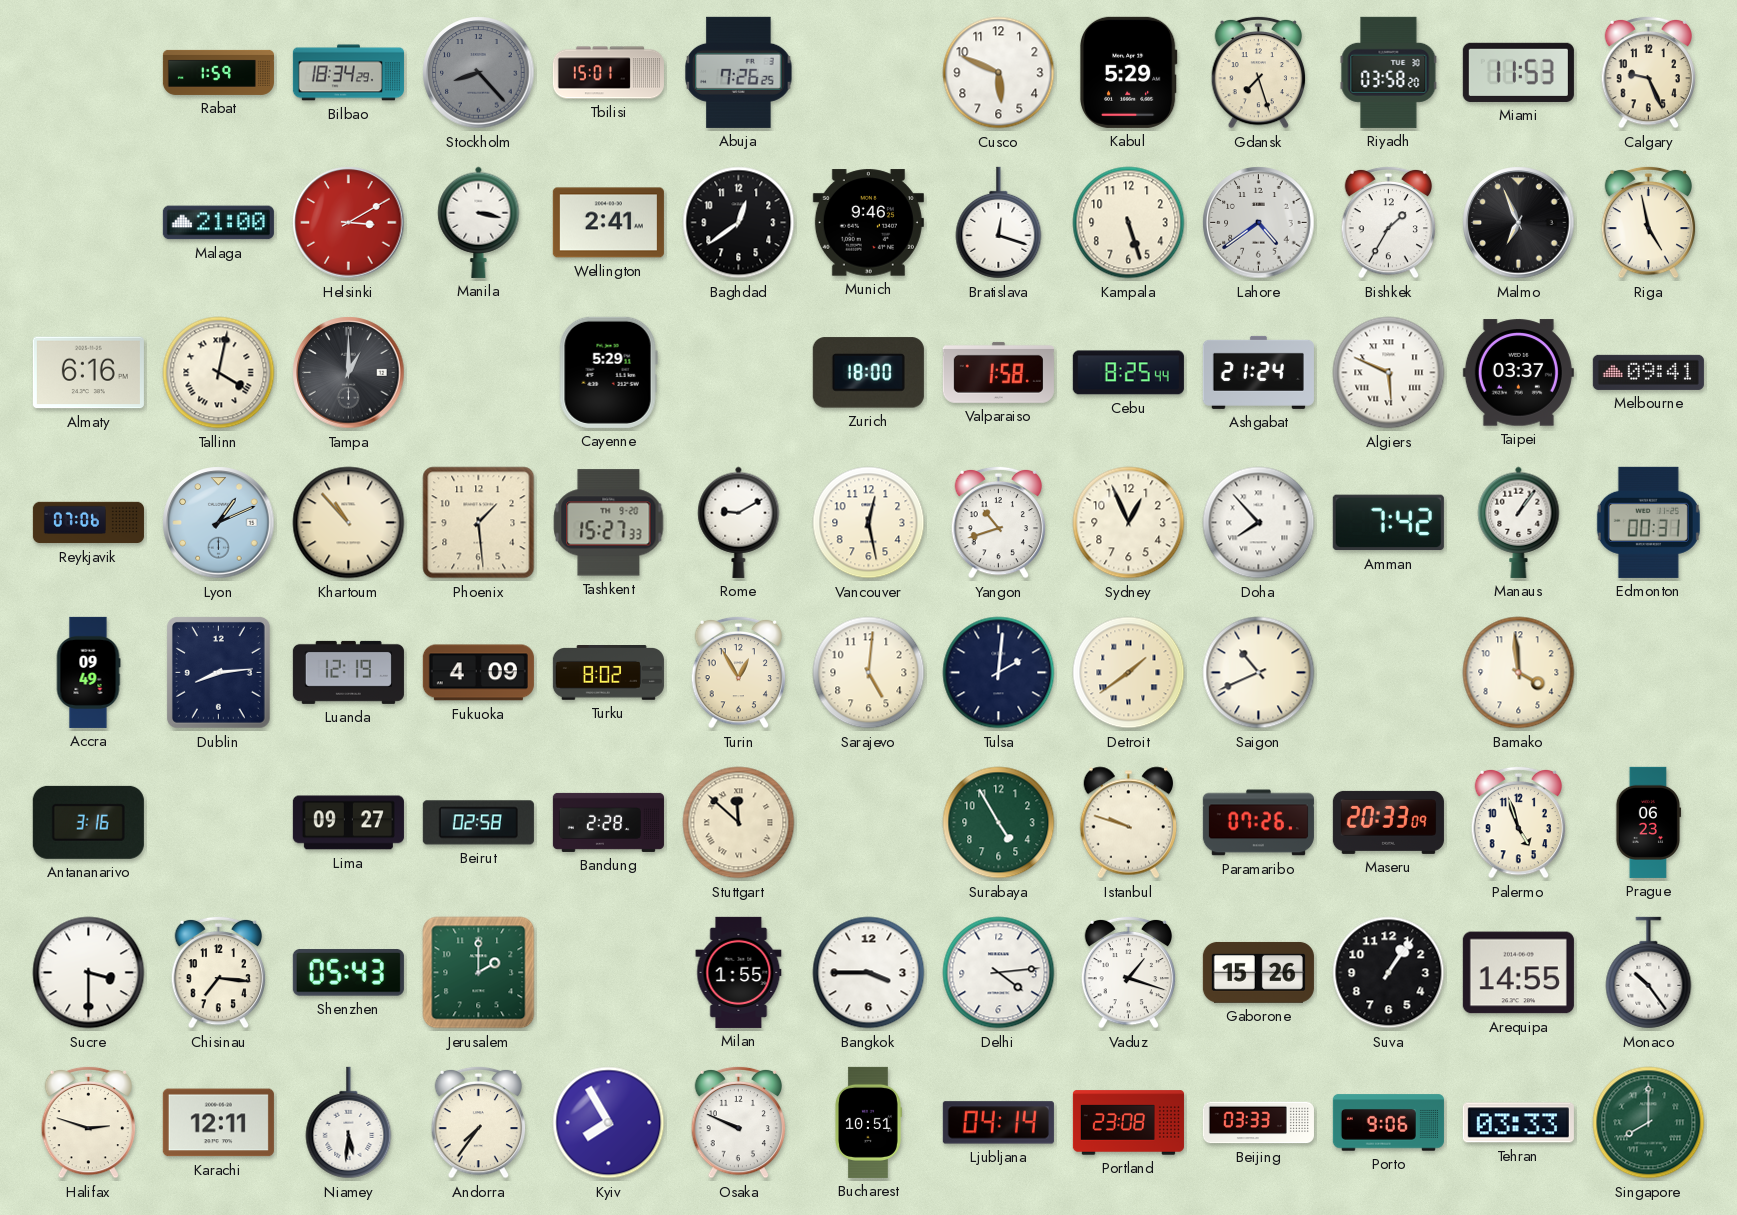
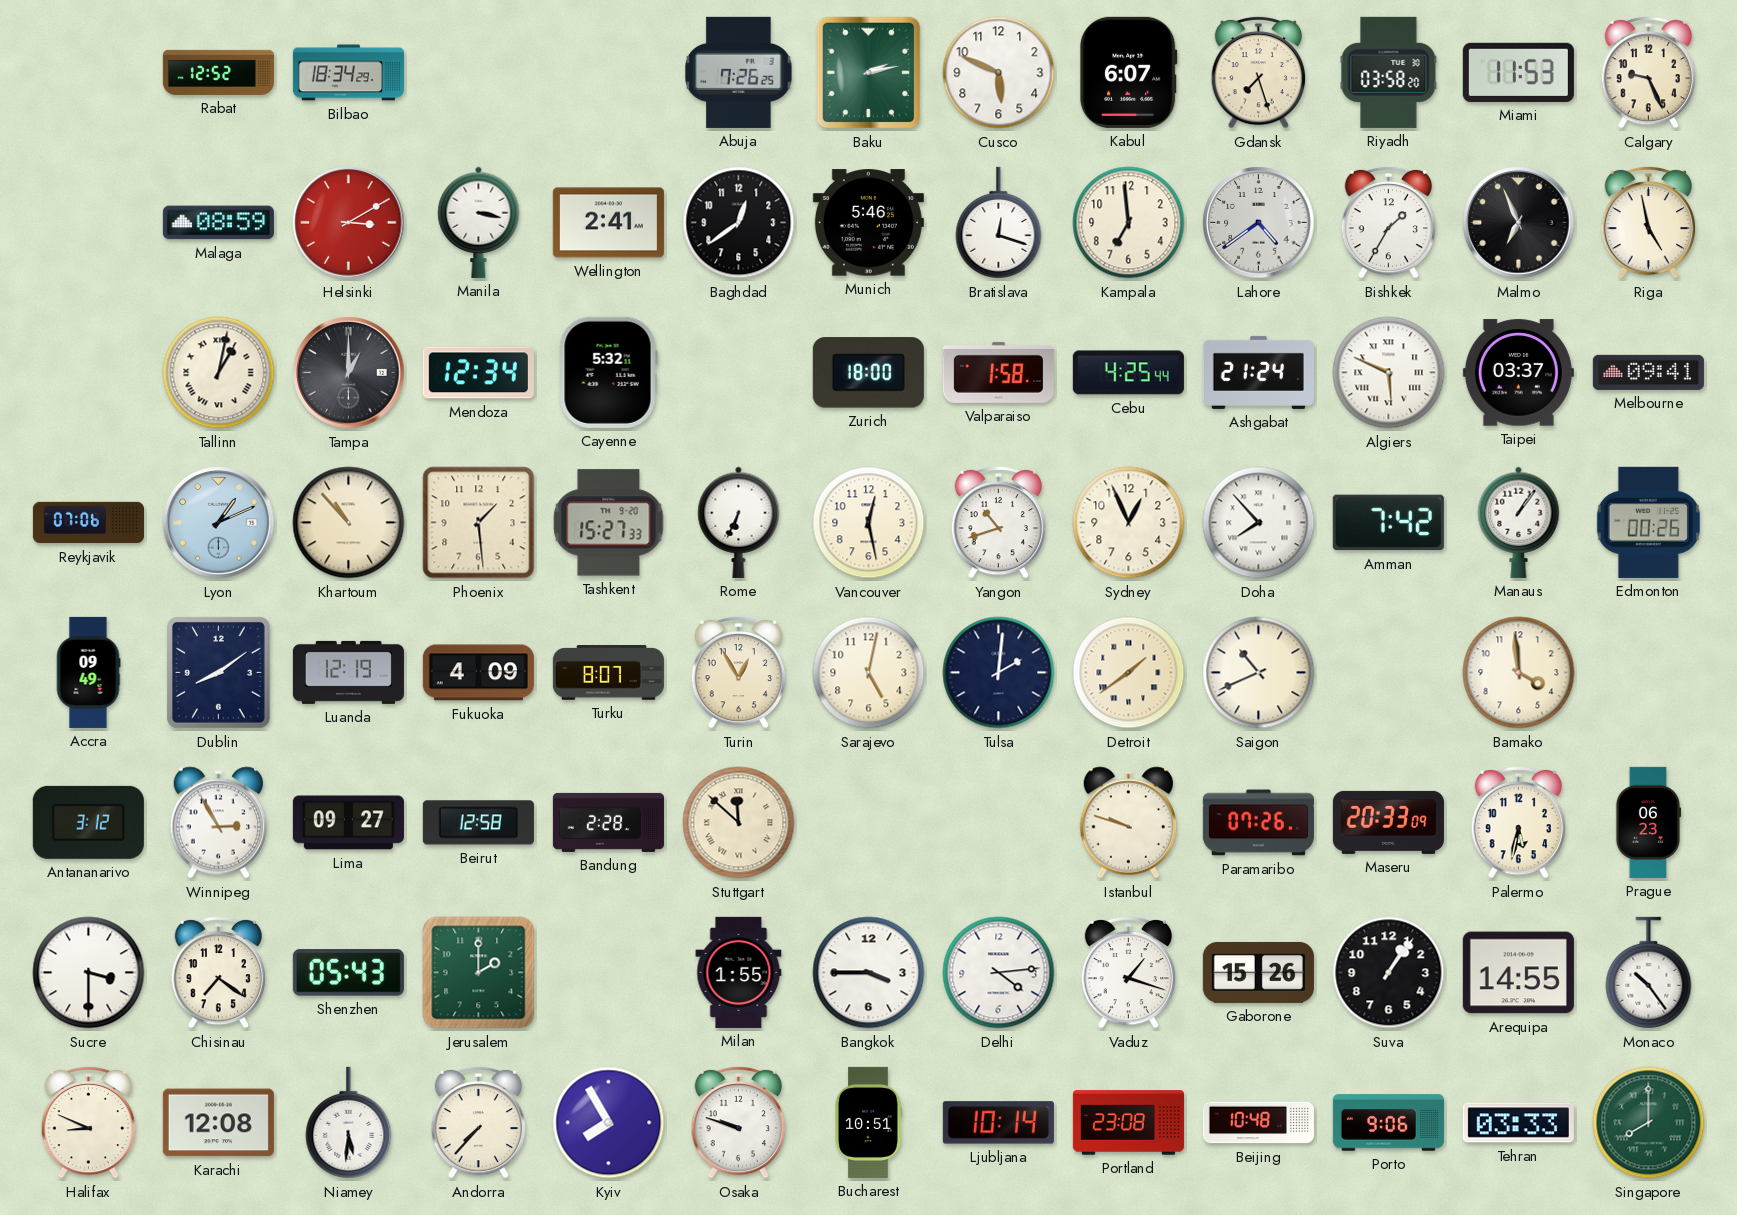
Rabat: 1:59 -> 12:52
Stockholm: 8:23 -> none
Tbilisi: 15:01 -> none
Baku: none -> 2:13
Kabul: 5:29 -> 6:07
Malaga: 21:00 -> 08:59
Munich: 9:46 -> 5:46
Kampala: 5:27 -> 6:59
Almaty: 6:16 -> none
Tallinn: 4:02 -> 1:02
Mendoza: none -> 12:34
Cayenne: 5:29 -> 5:32
Cebu: 8:25 -> 4:25
Rome: 9:10 -> 6:34
Edmonton: 00:31 -> 00:26
Dublin: 8:14 -> 8:09
Turku: 8:02 -> 8:07
Sarajevo: 5:01 -> 5:02
Antananarivo: 3:16 -> 3:12
Winnipeg: none -> 2:55
Beirut: 02:58 -> 12:58
Surabaya: 4:55 -> none
Palermo: 4:57 -> 5:32
Chisinau: 7:16 -> 7:21
Halifax: 2:48 -> 8:49
Karachi: 12:11 -> 12:08
Andorra: 7:36 -> 7:37
Osaka: 9:49 -> 9:48
Ljubljana: 04:14 -> 10:14
Beijing: 03:33 -> 10:48
